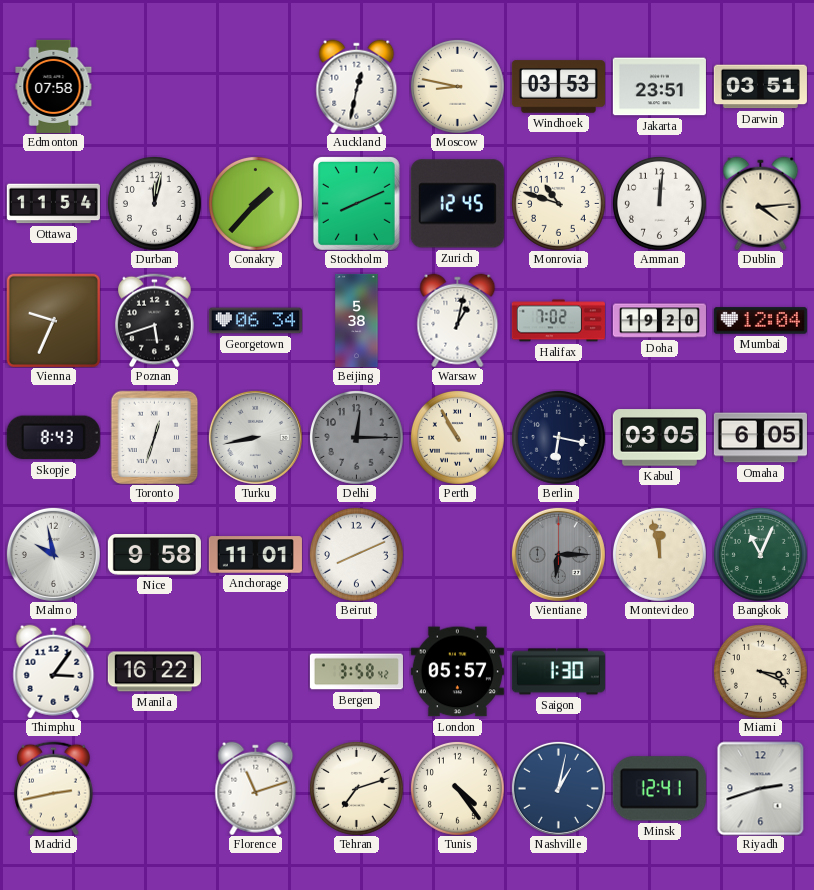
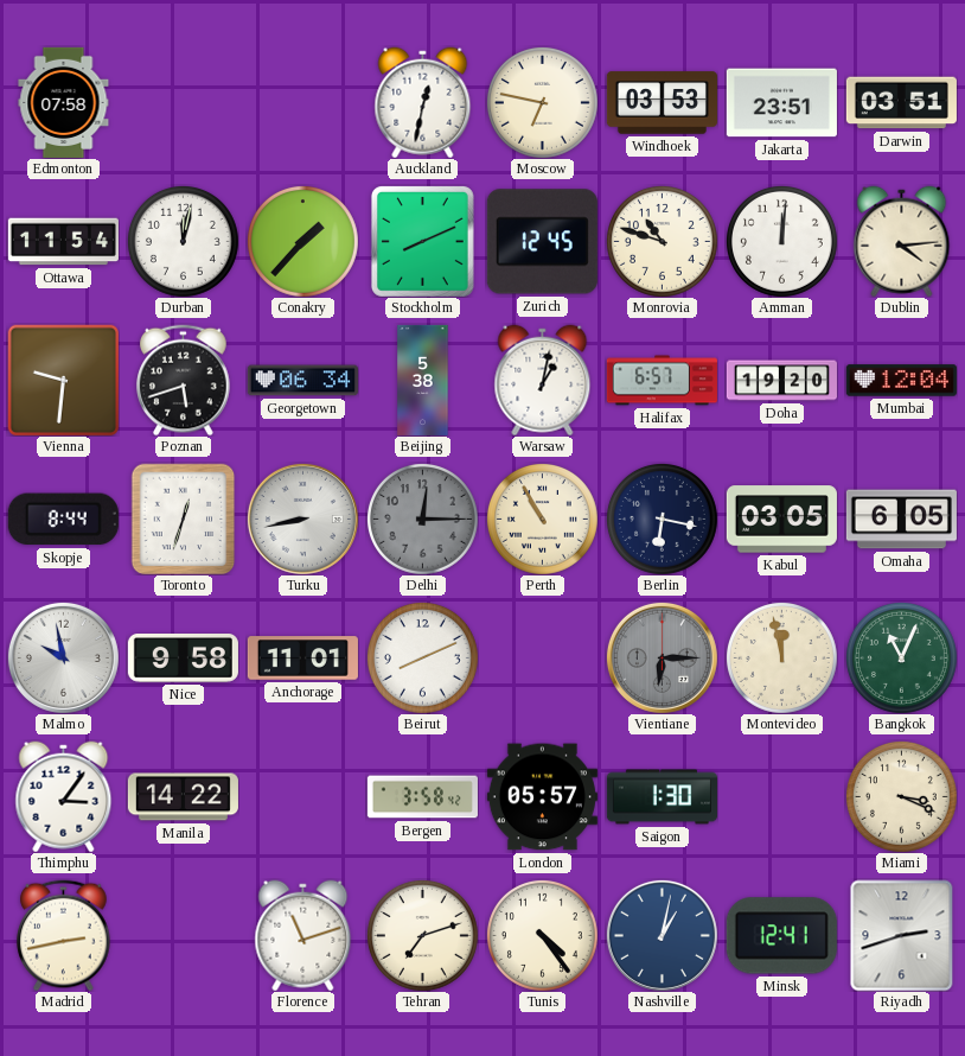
Moscow: 8:47 -> 6:47
Vienna: 9:34 -> 9:31
Halifax: 7:02 -> 6:57
Skopje: 8:43 -> 8:44
Manila: 16:22 -> 14:22
